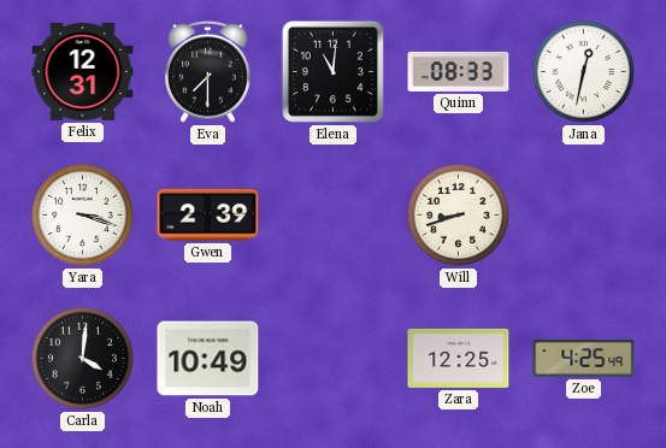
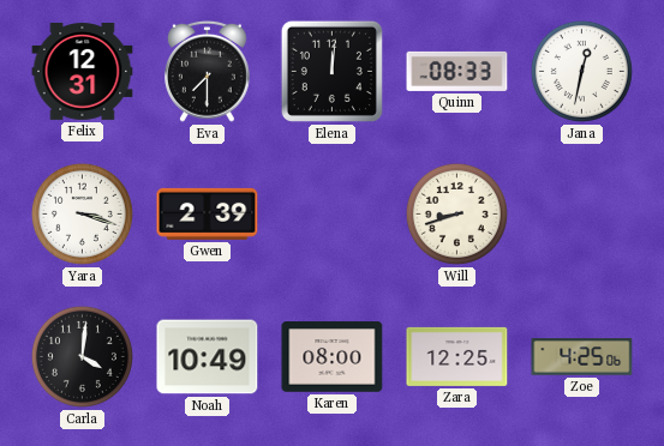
Elena: 11:01 -> 12:01
Karen: none -> 08:00
Zoe: 4:25:49 -> 4:25:06
